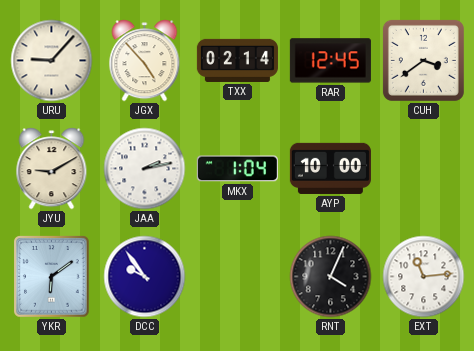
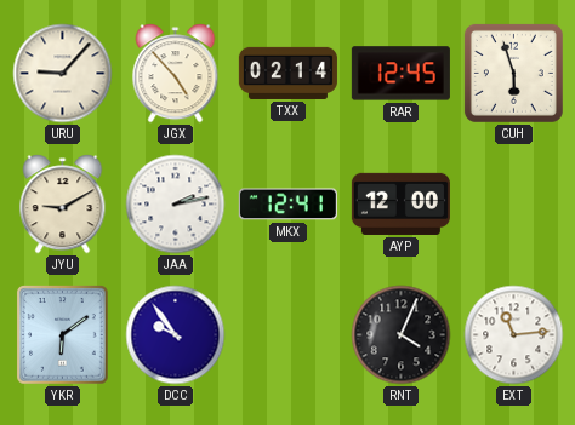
CUH: 3:39 -> 5:57
MKX: 1:04 -> 12:41
AYP: 10:00 -> 12:00
